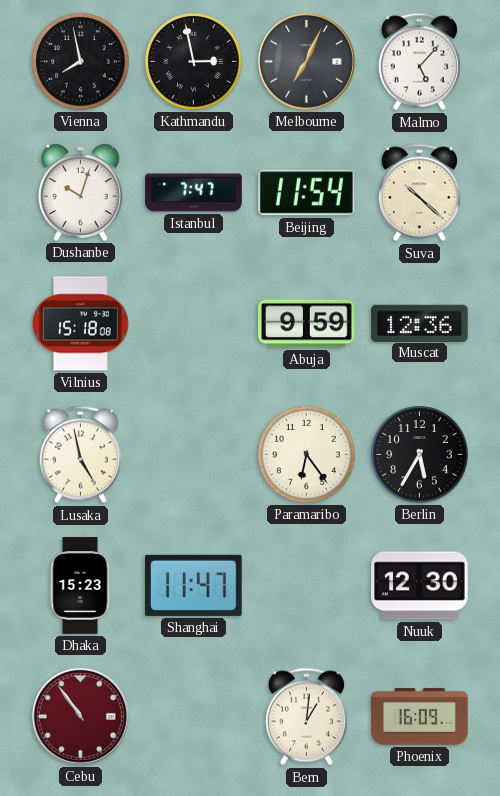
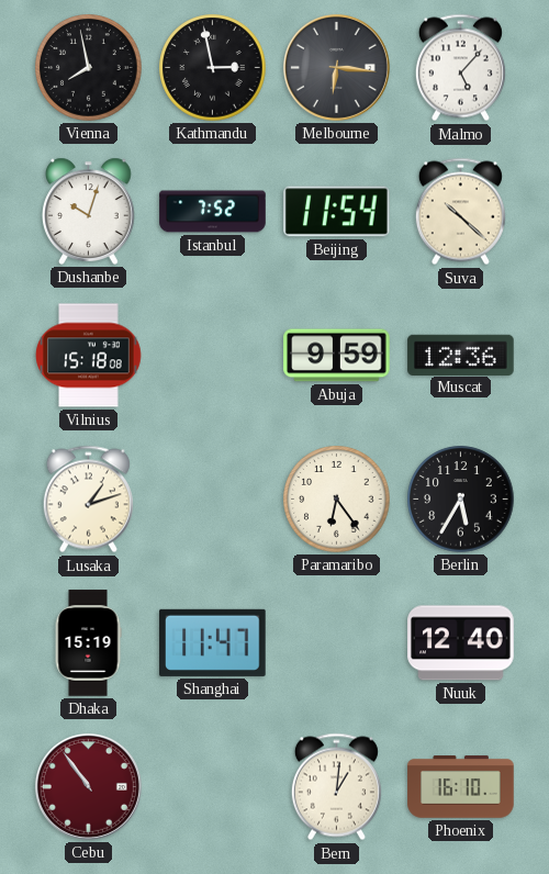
Melbourne: 7:04 -> 6:16
Istanbul: 7:47 -> 7:52
Lusaka: 4:58 -> 1:12
Dhaka: 15:23 -> 15:19
Nuuk: 12:30 -> 12:40
Phoenix: 16:09 -> 16:10
